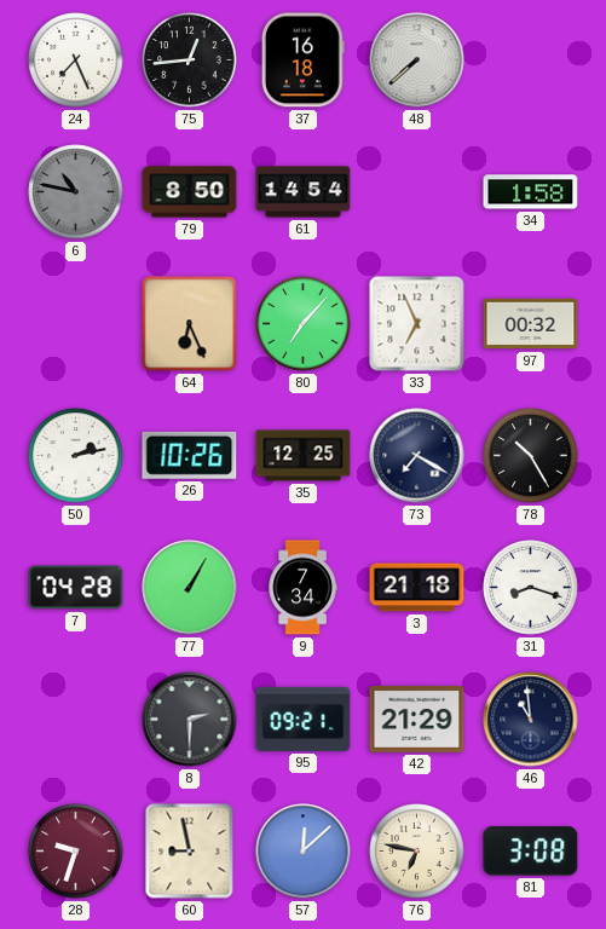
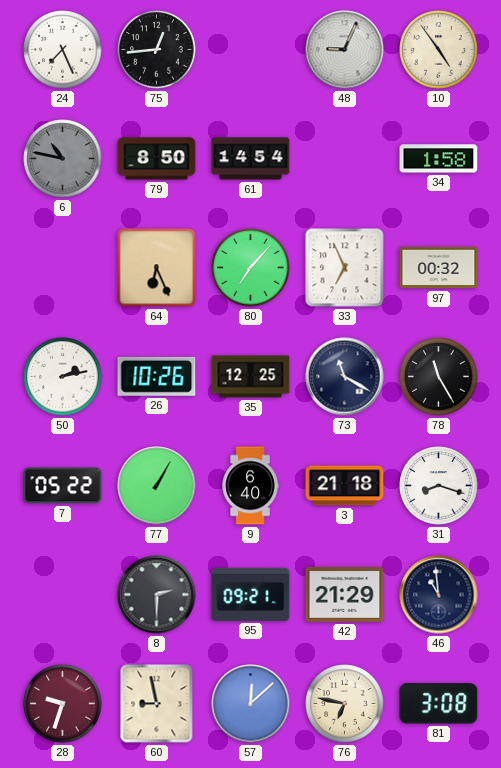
37: 16:18 -> none
48: 7:38 -> 9:04
10: none -> 4:54
73: 7:20 -> 11:20
78: 10:25 -> 11:25
7: 04:28 -> 05:22
9: 7:34 -> 6:40
